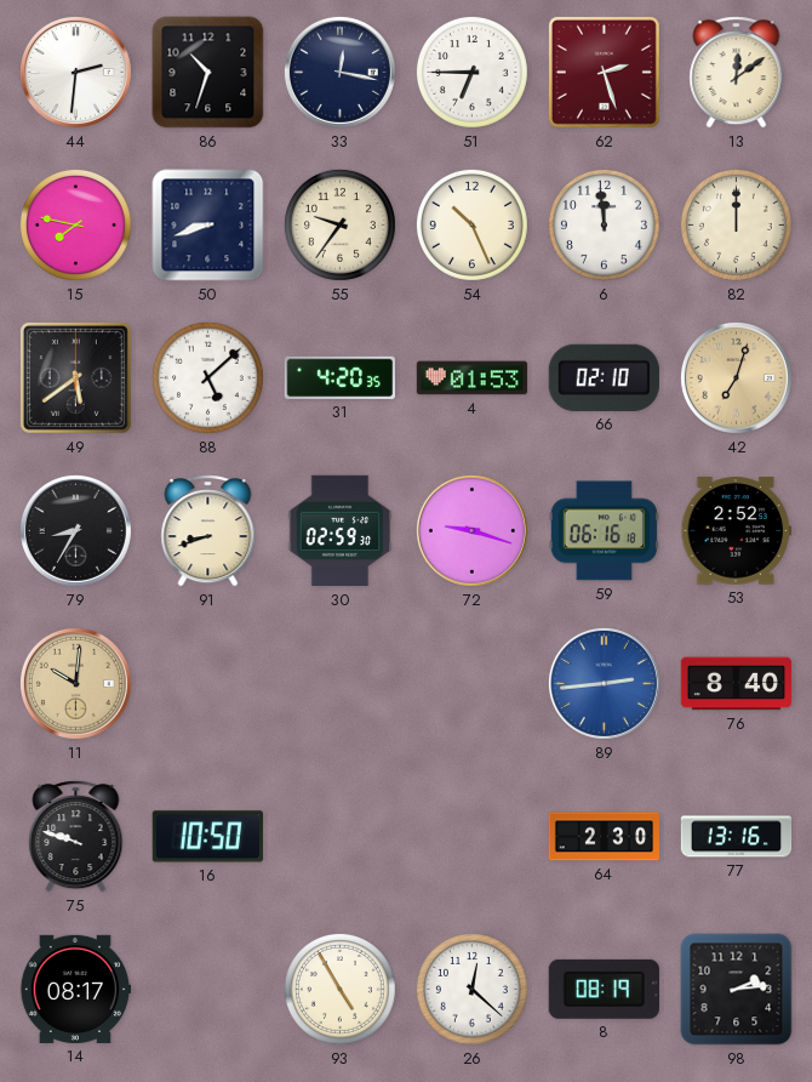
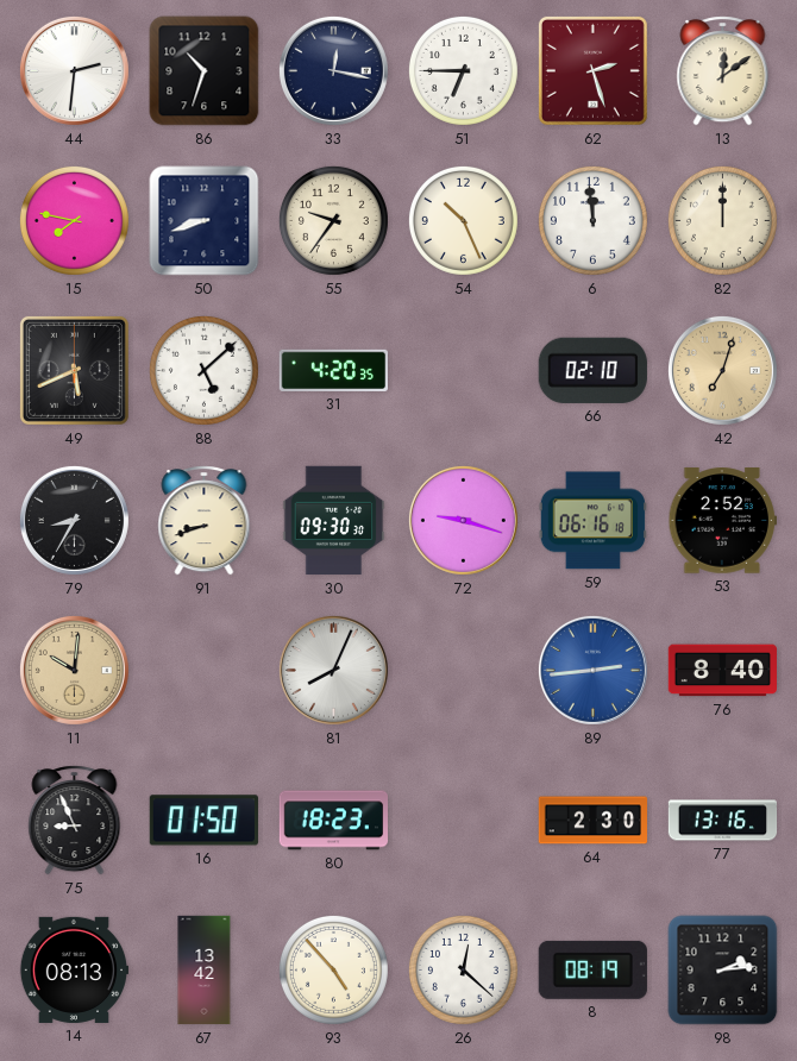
49: 5:39 -> 5:41
4: 01:53 -> none
30: 02:59 -> 09:30
81: none -> 8:04
75: 9:48 -> 8:56
16: 10:50 -> 01:50
80: none -> 18:23
14: 08:17 -> 08:13
67: none -> 13:42
93: 4:55 -> 4:53
